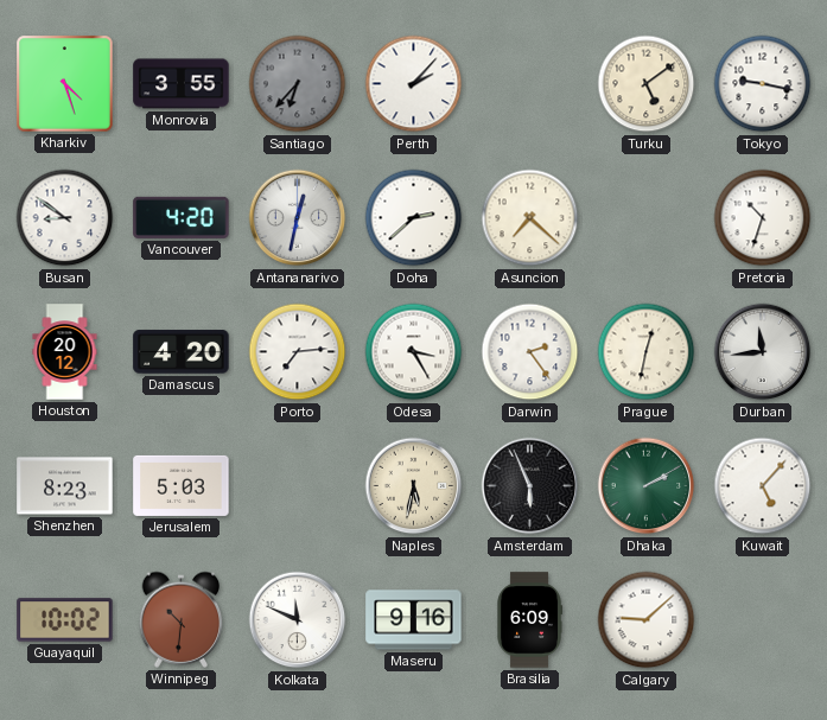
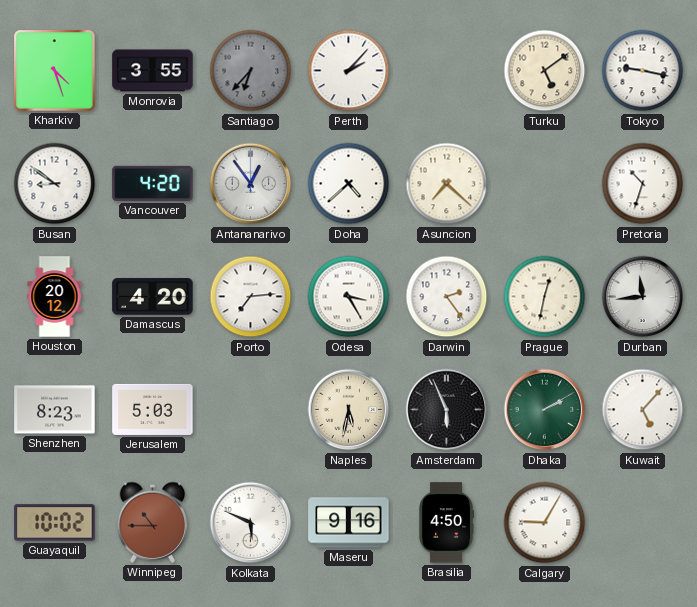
Antananarivo: 12:32 -> 12:54
Doha: 2:38 -> 4:38
Winnipeg: 10:31 -> 10:45
Kolkata: 11:49 -> 5:49
Brasilia: 6:09 -> 4:50
Calgary: 9:08 -> 9:05
